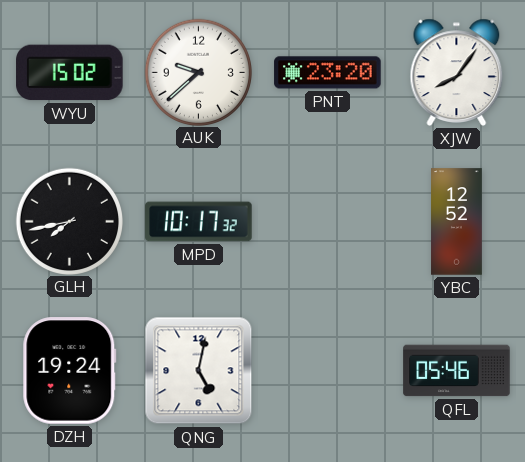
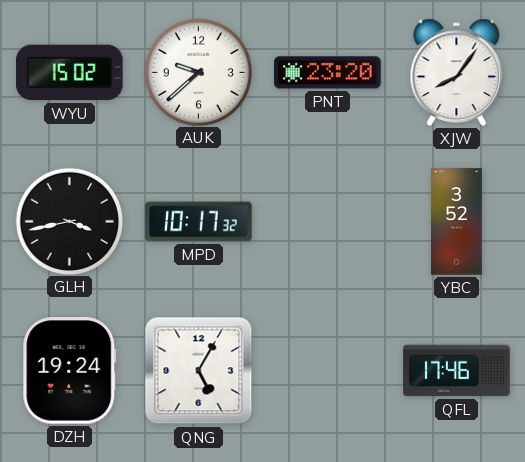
GLH: 7:43 -> 3:43
YBC: 12:52 -> 3:52
QNG: 5:02 -> 5:05
QFL: 05:46 -> 17:46
